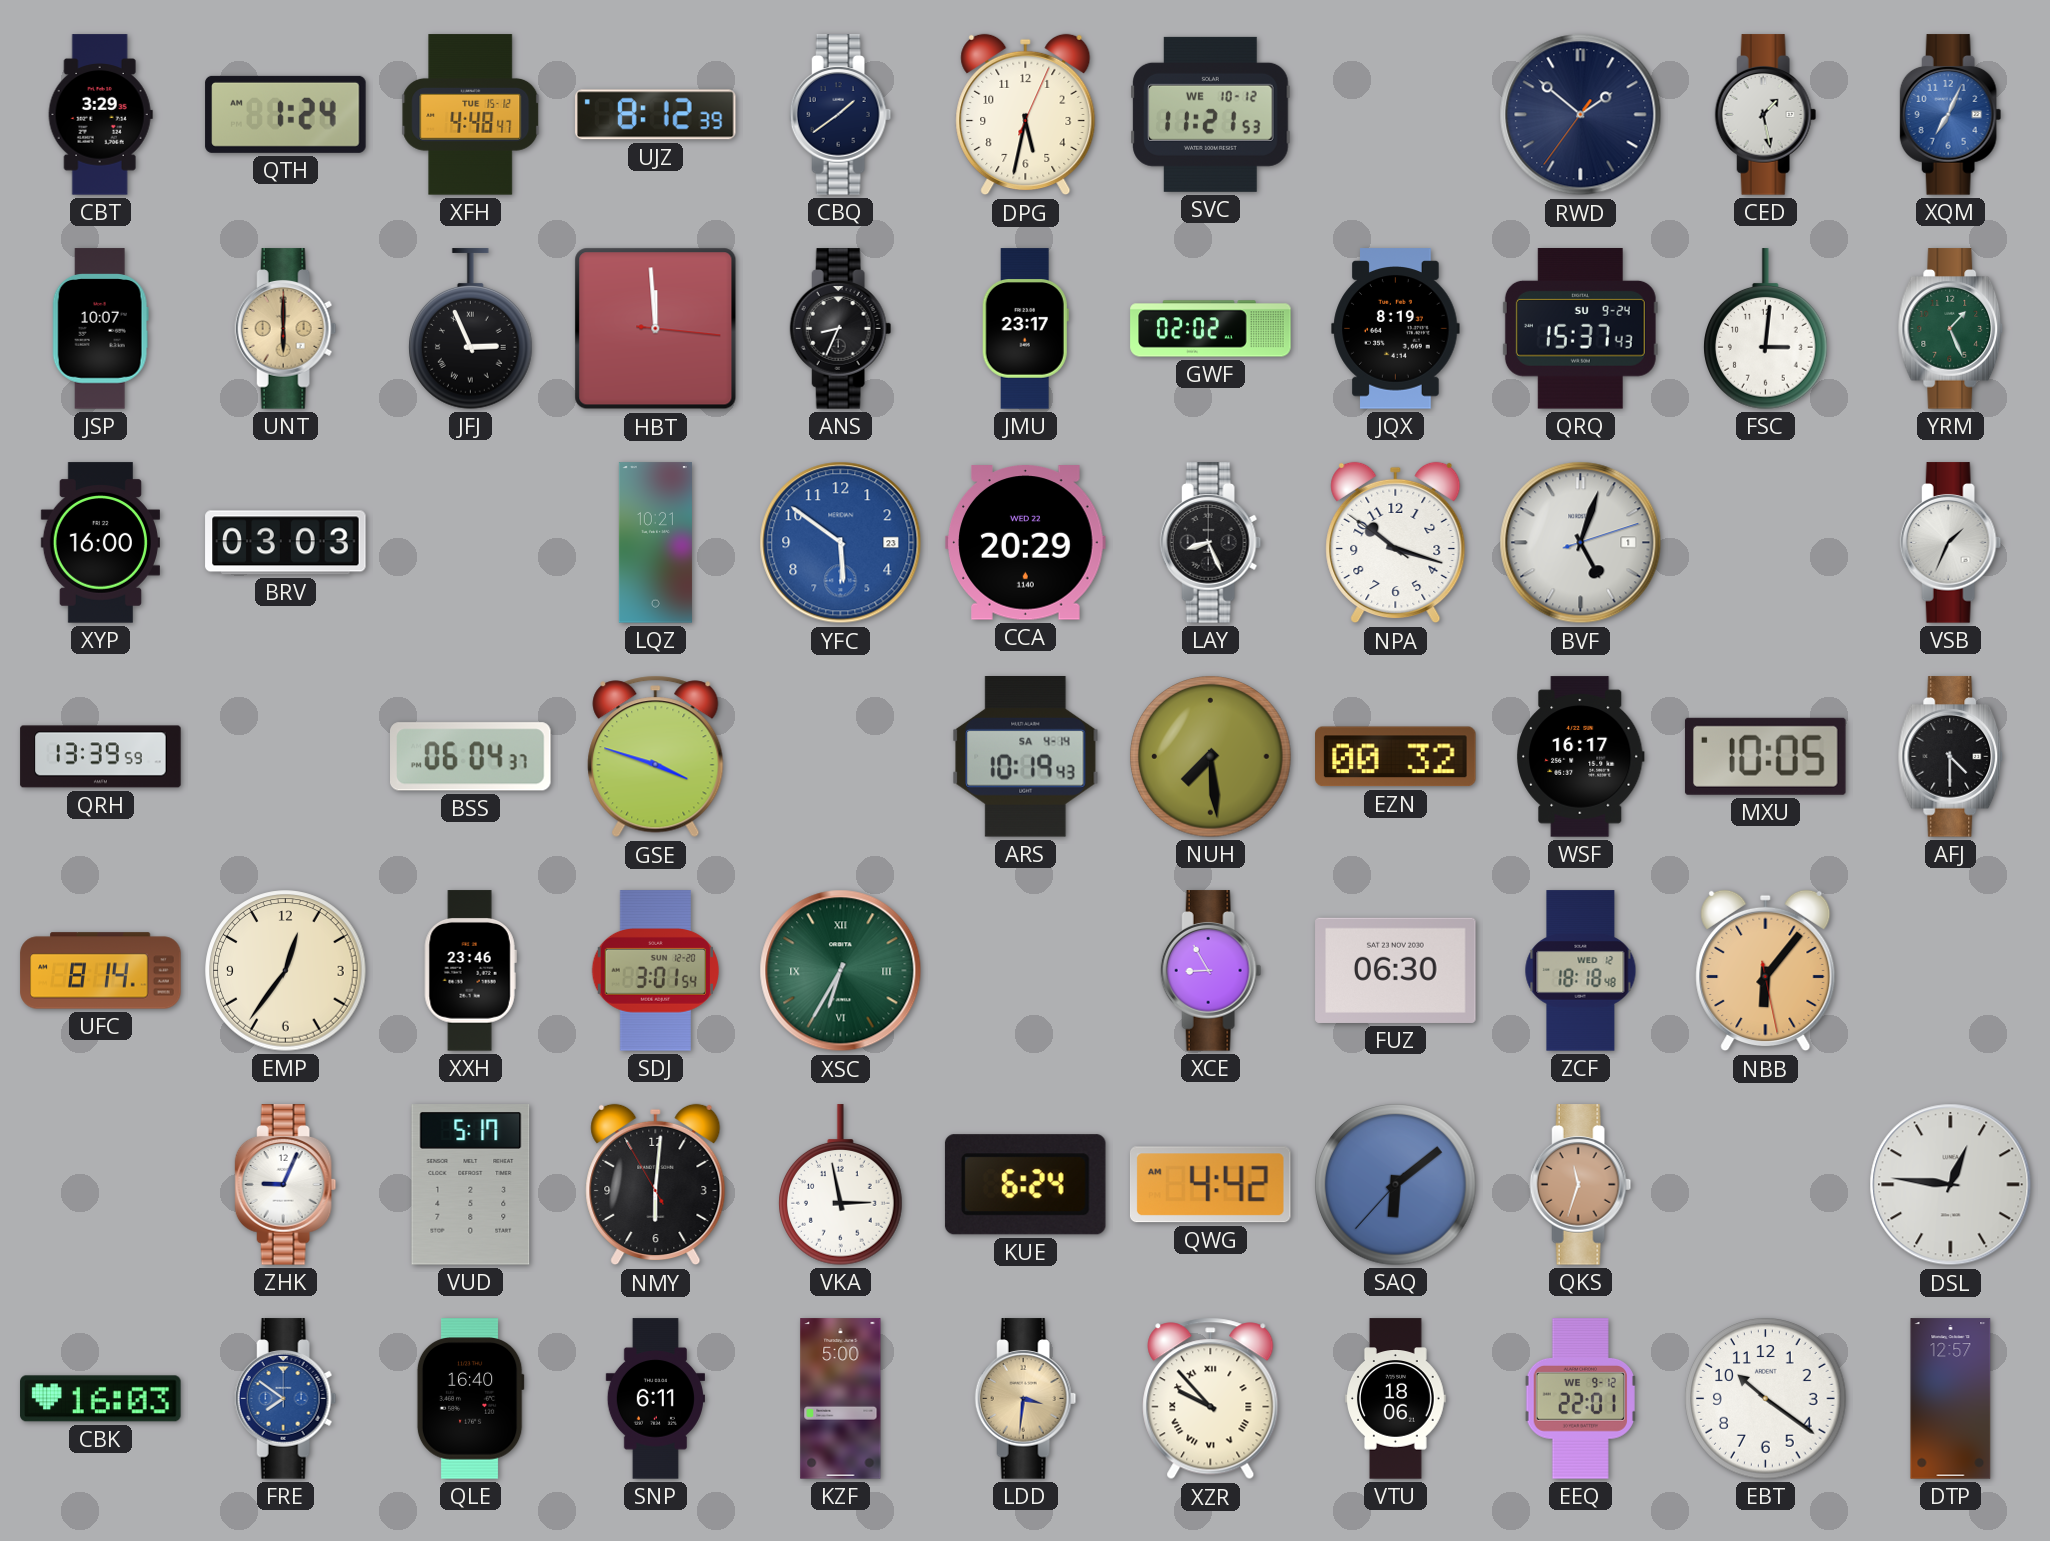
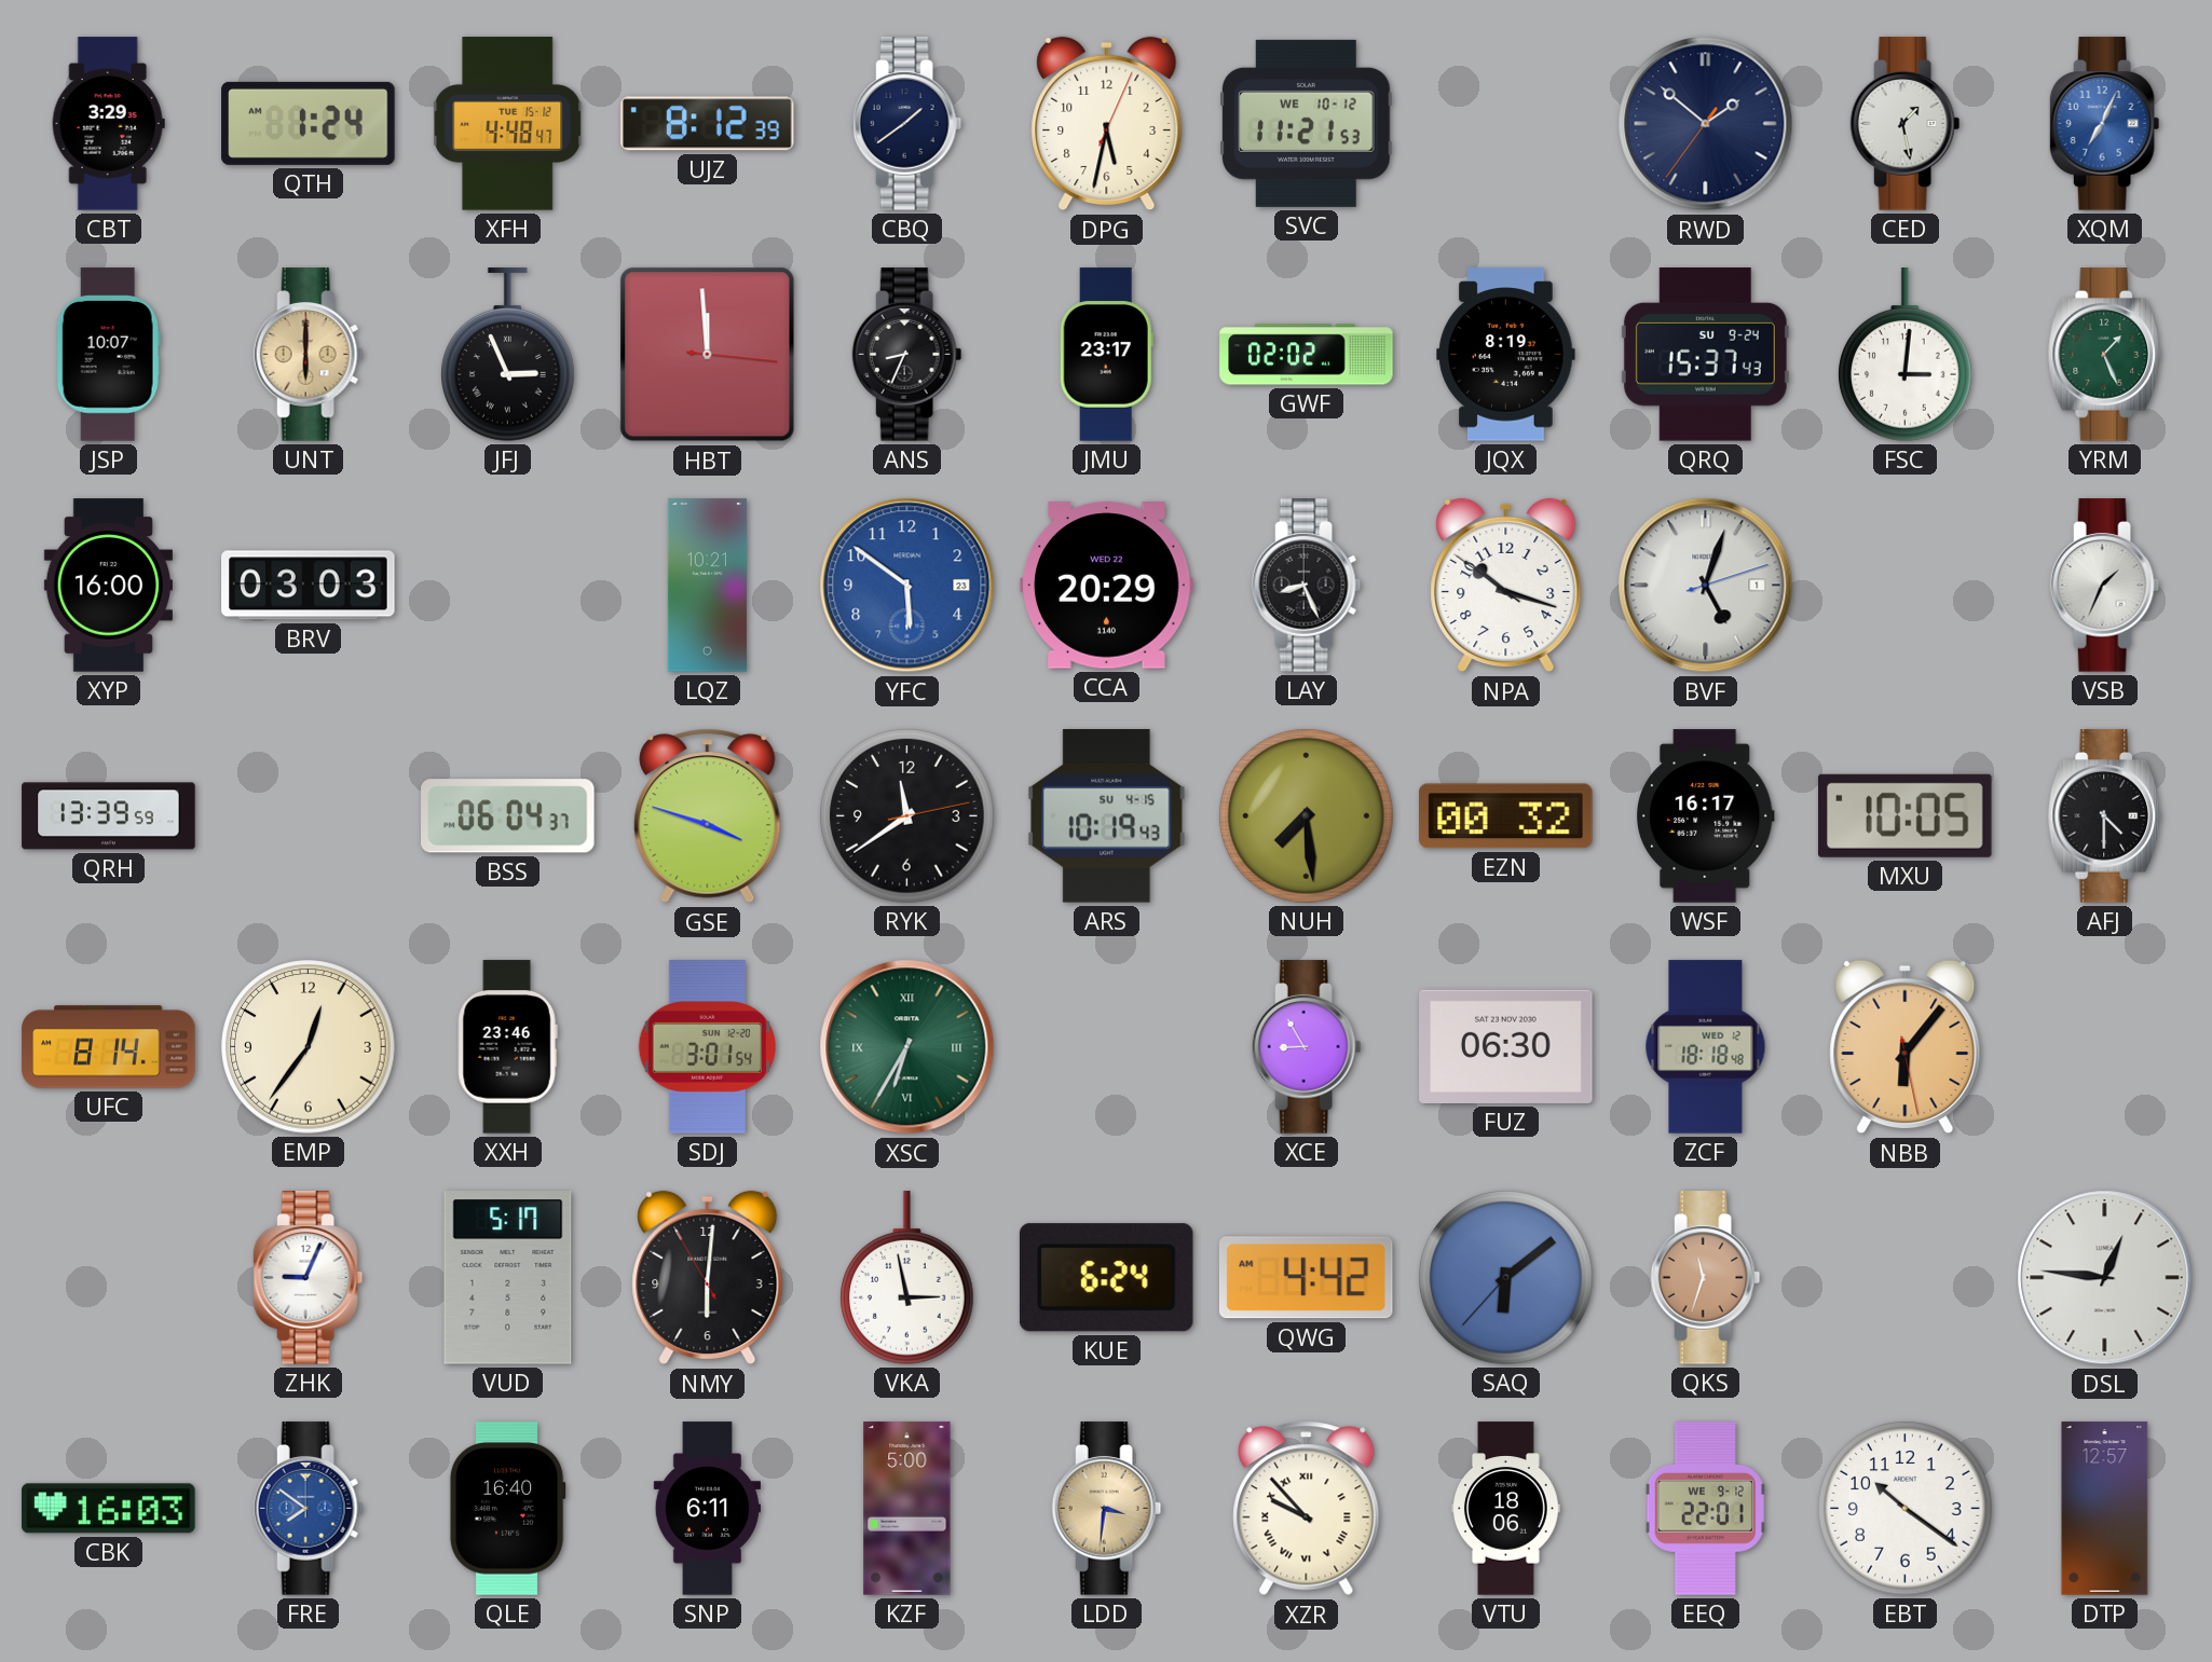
RYK: none -> 11:39
ARS date: SA 4-14 -> SU 4-15
